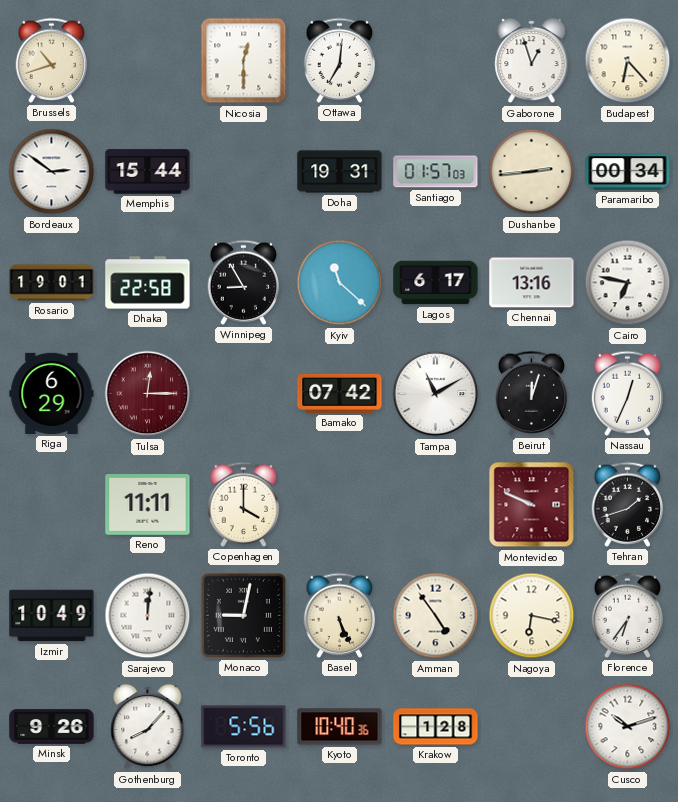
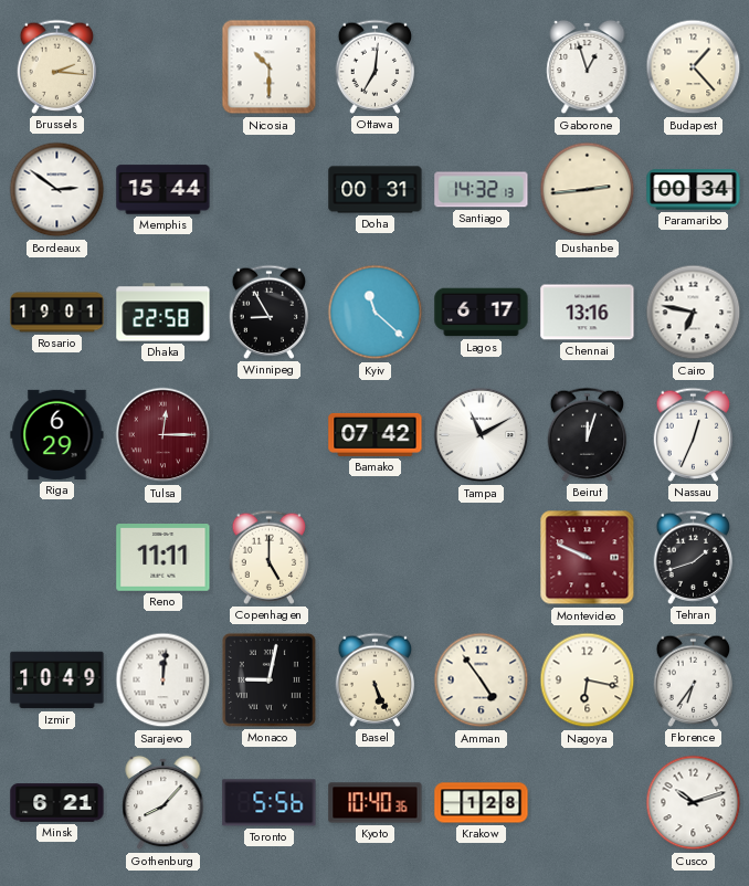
Brussels: 10:42 -> 2:16
Nicosia: 12:30 -> 10:30
Budapest: 6:23 -> 1:23
Doha: 19:31 -> 00:31
Santiago: 01:57 -> 14:32
Copenhagen: 4:00 -> 5:00
Minsk: 9:26 -> 6:21
